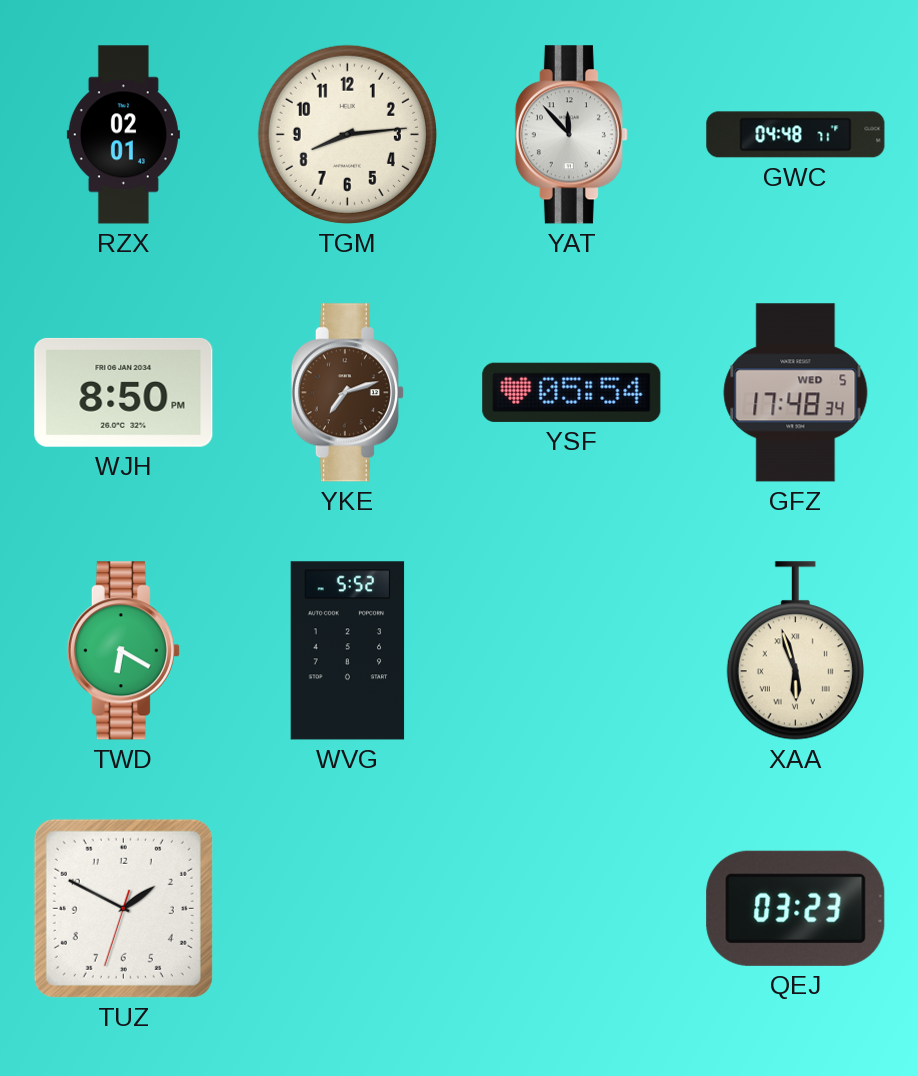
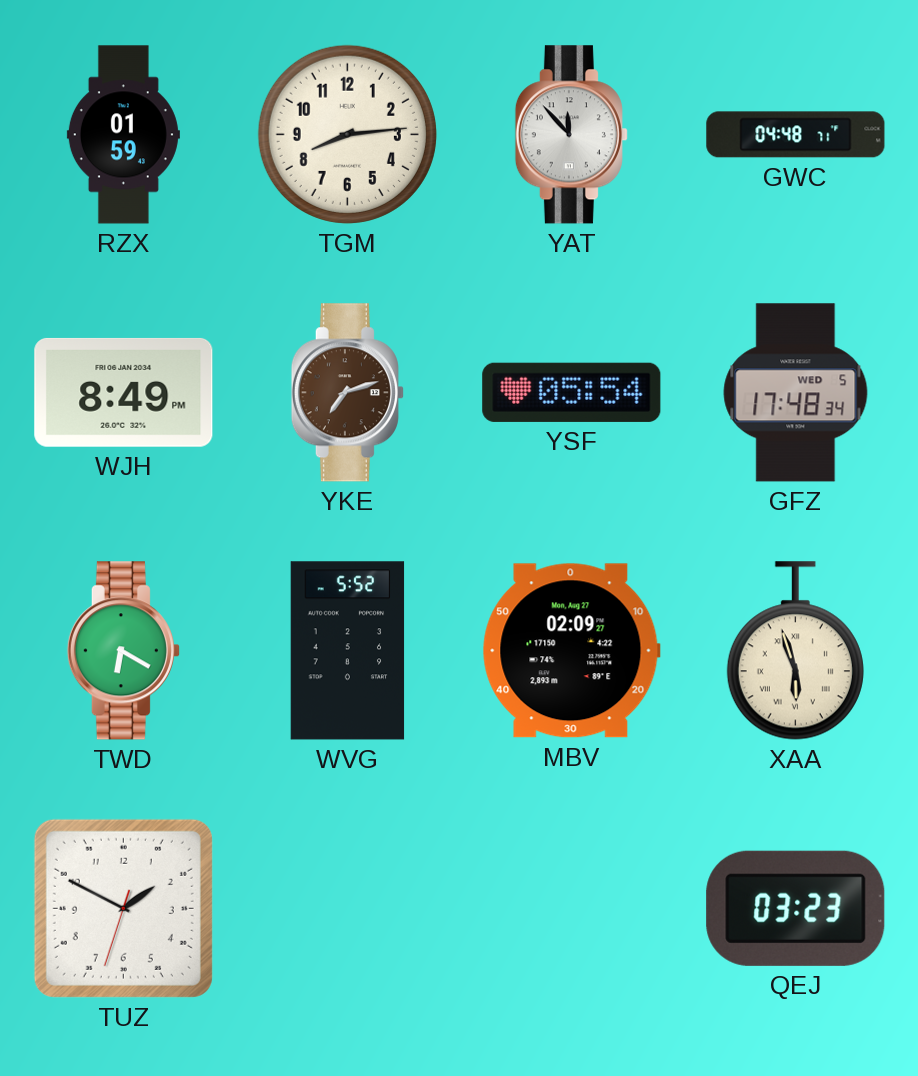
RZX: 02:01 -> 01:59
WJH: 8:50 -> 8:49
MBV: none -> 02:09
